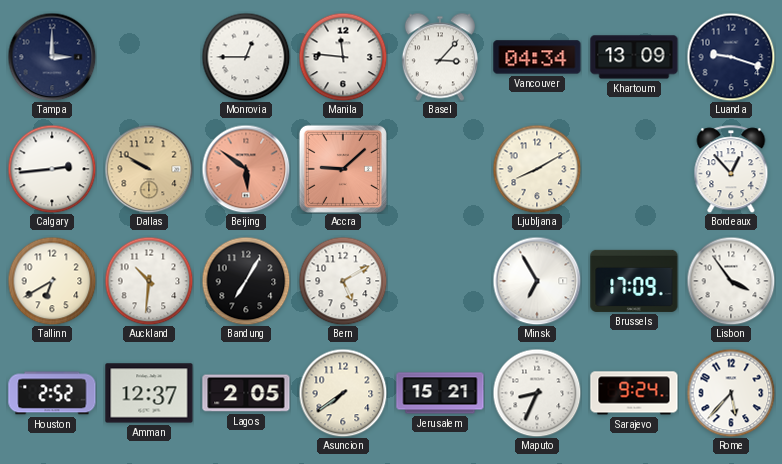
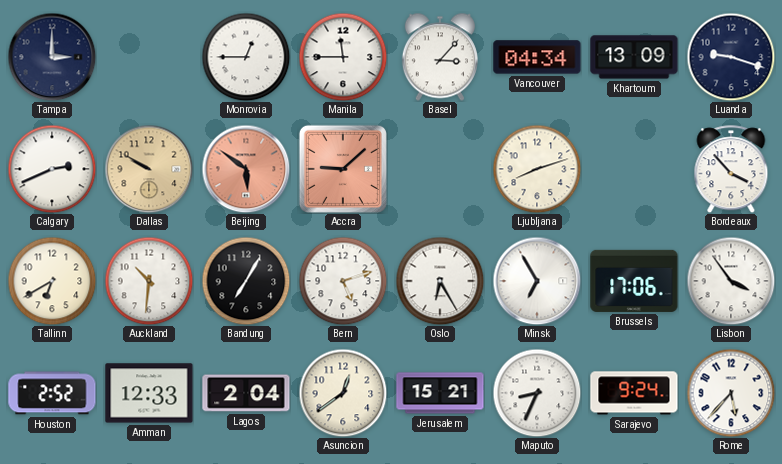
Manila: 11:46 -> 11:45
Calgary: 2:44 -> 2:41
Ljubljana: 8:10 -> 8:12
Bordeaux: 12:53 -> 3:53
Bern: 5:10 -> 5:12
Oslo: none -> 6:25
Brussels: 17:09 -> 17:06
Amman: 12:37 -> 12:33
Lagos: 2:05 -> 2:04
Asuncion: 7:39 -> 12:39
